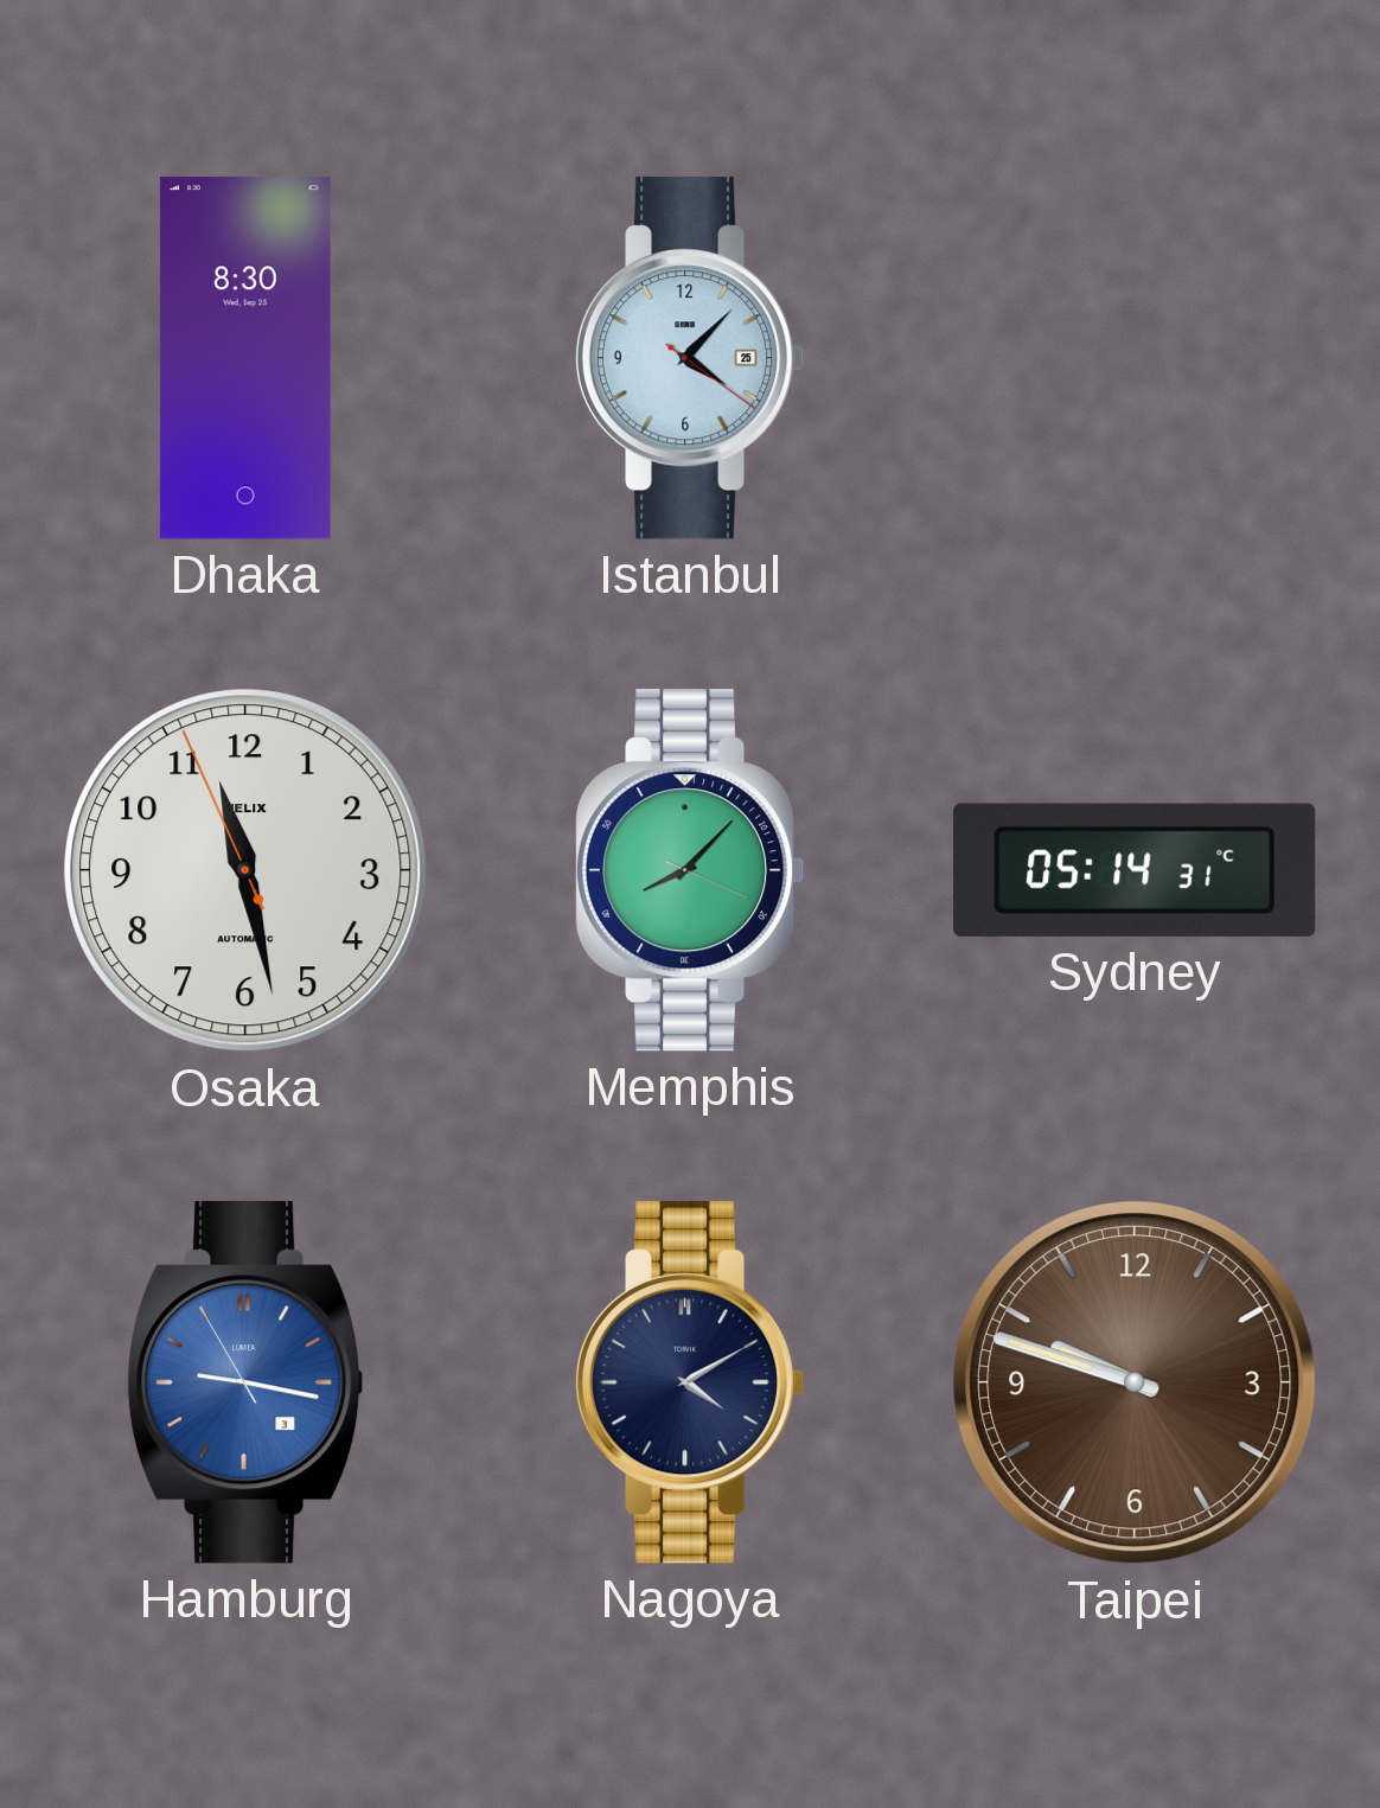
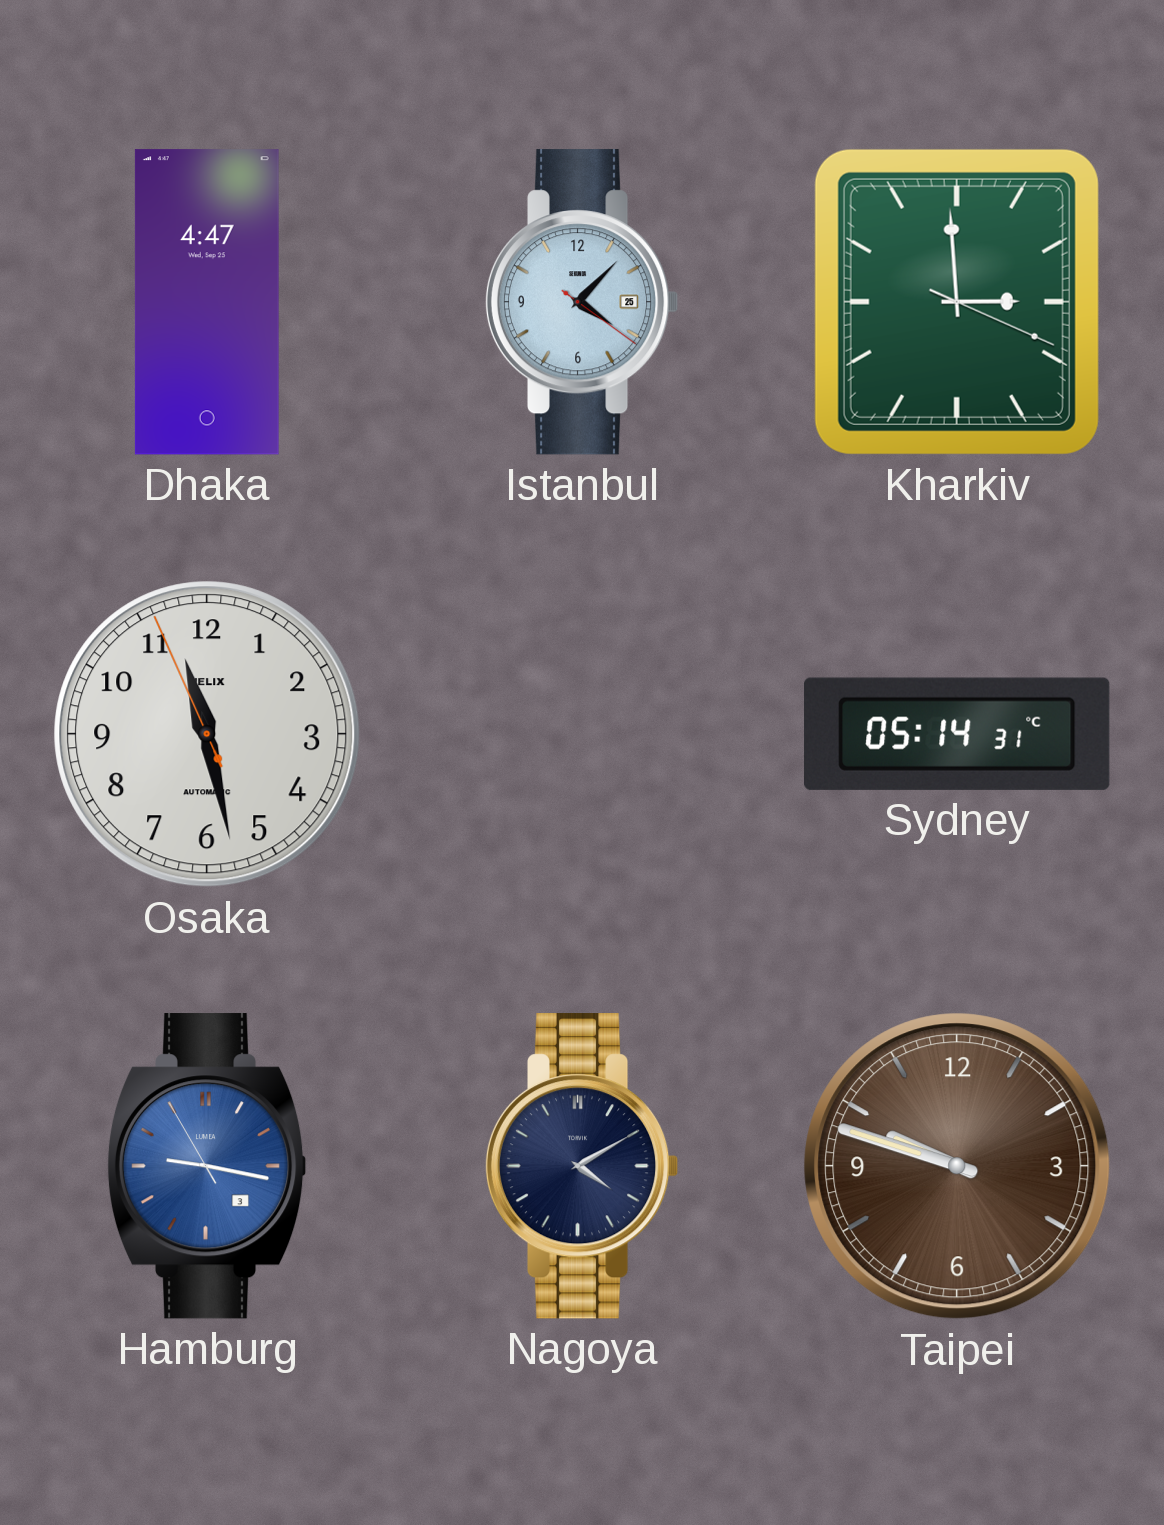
Dhaka: 8:30 -> 4:47
Kharkiv: none -> 2:59
Memphis: 8:07 -> none
